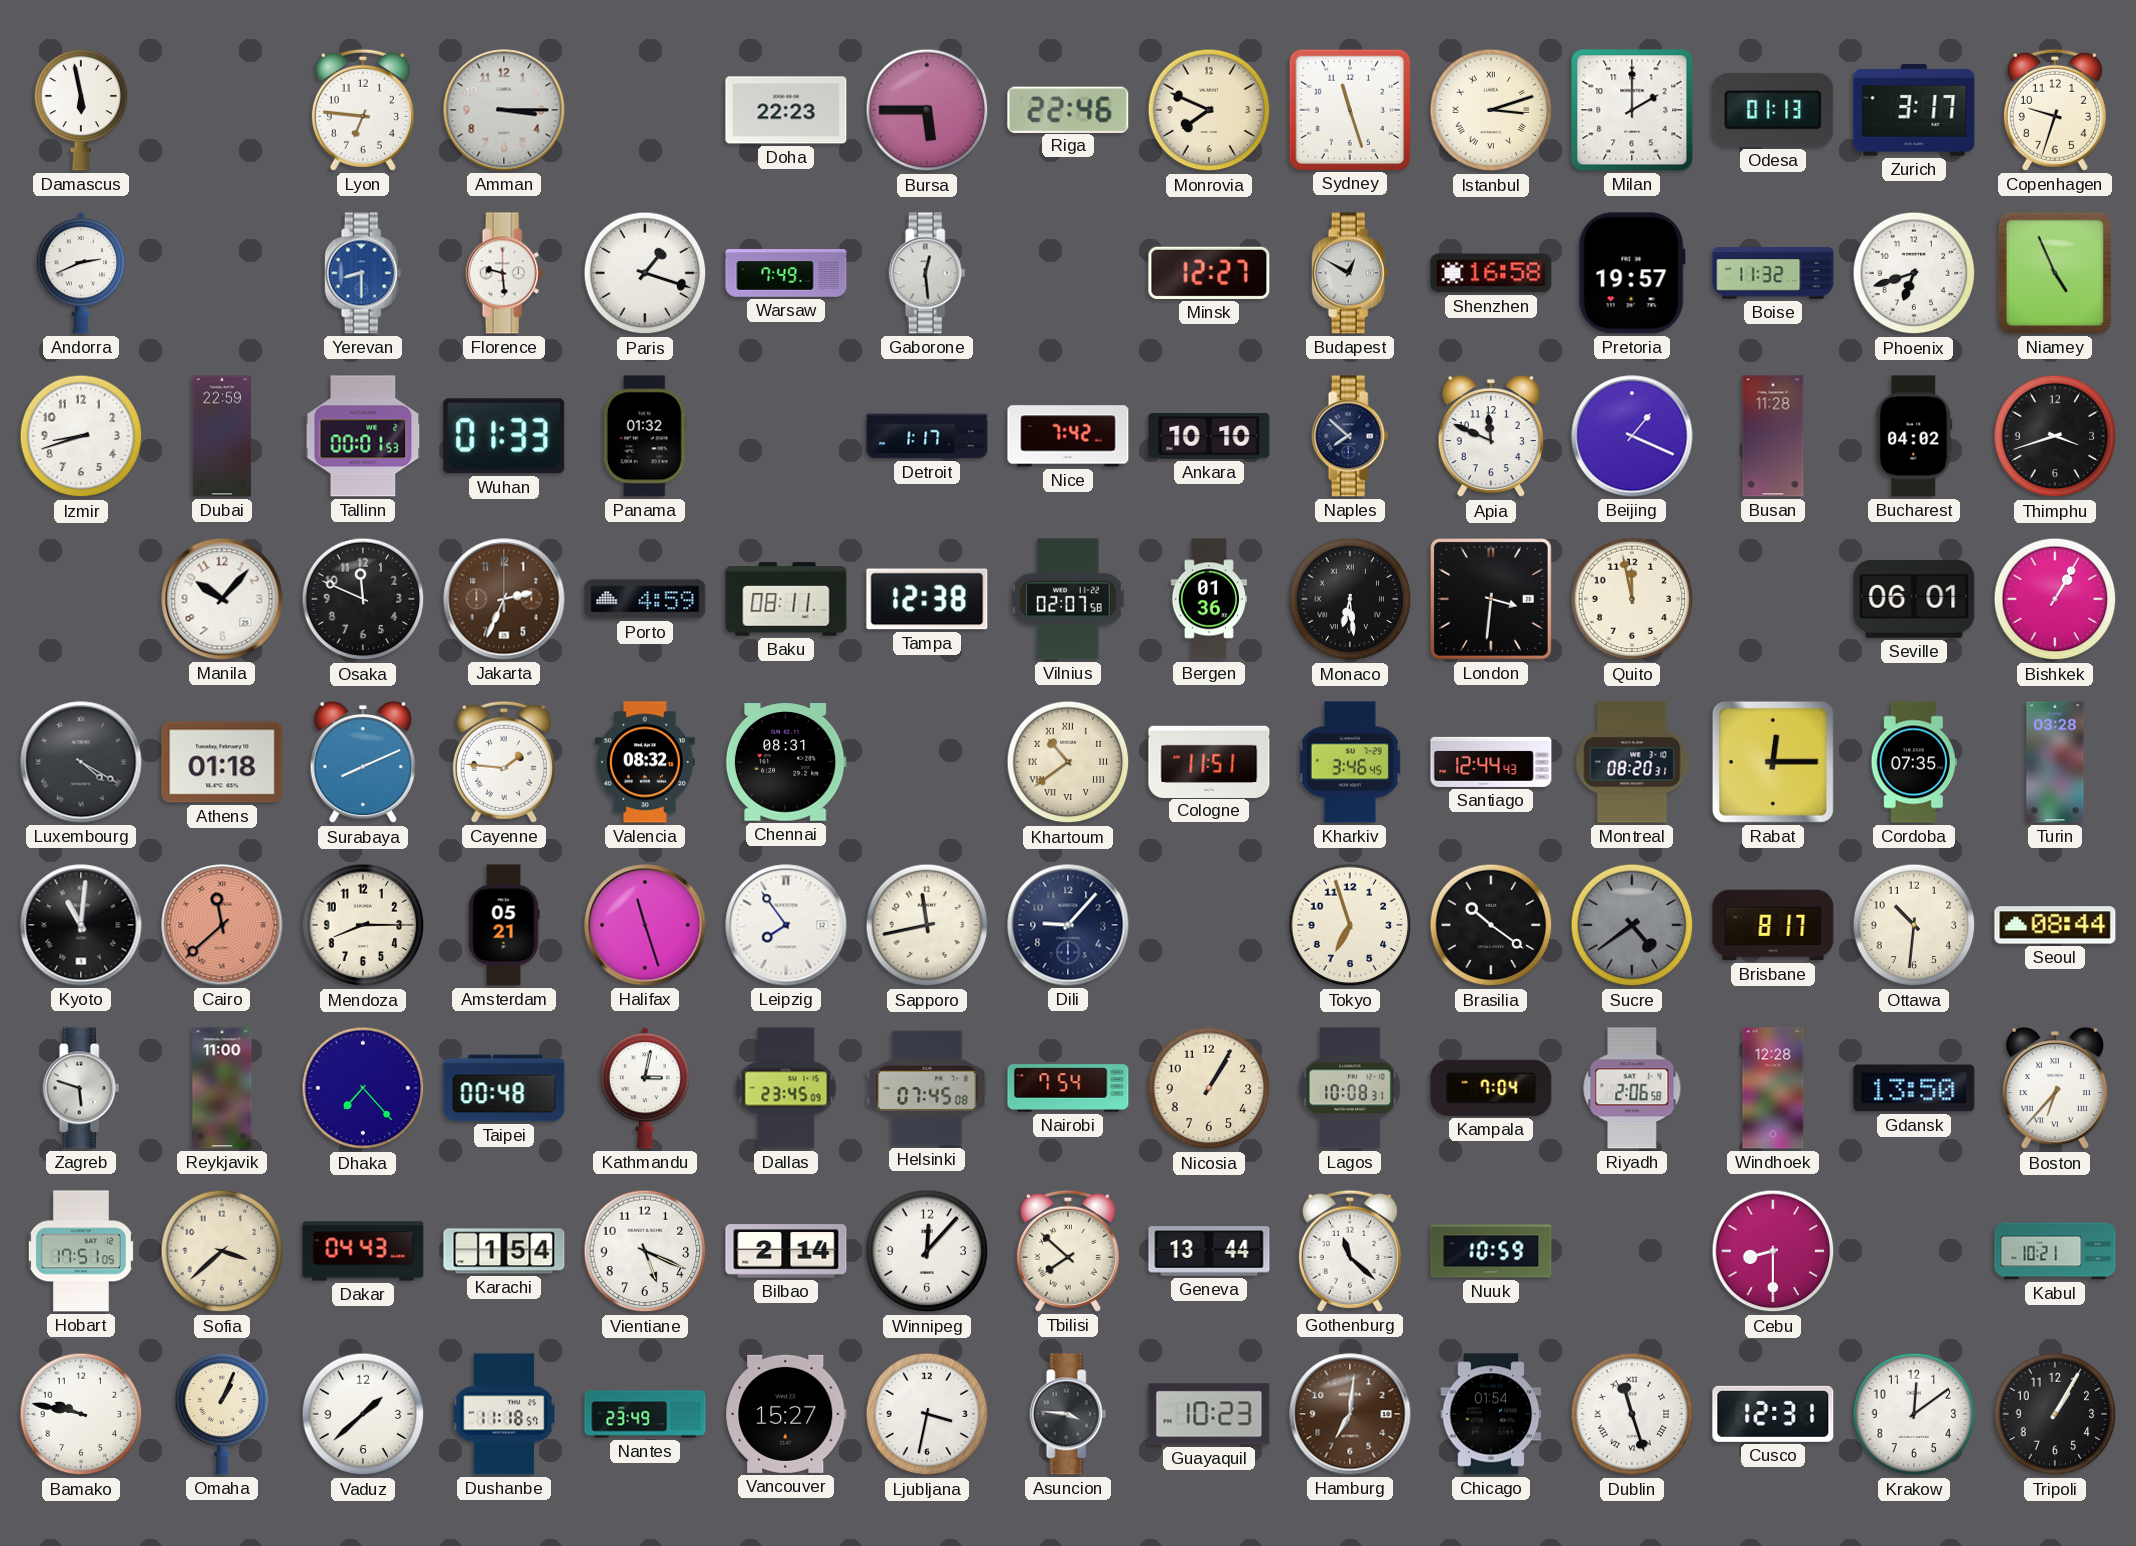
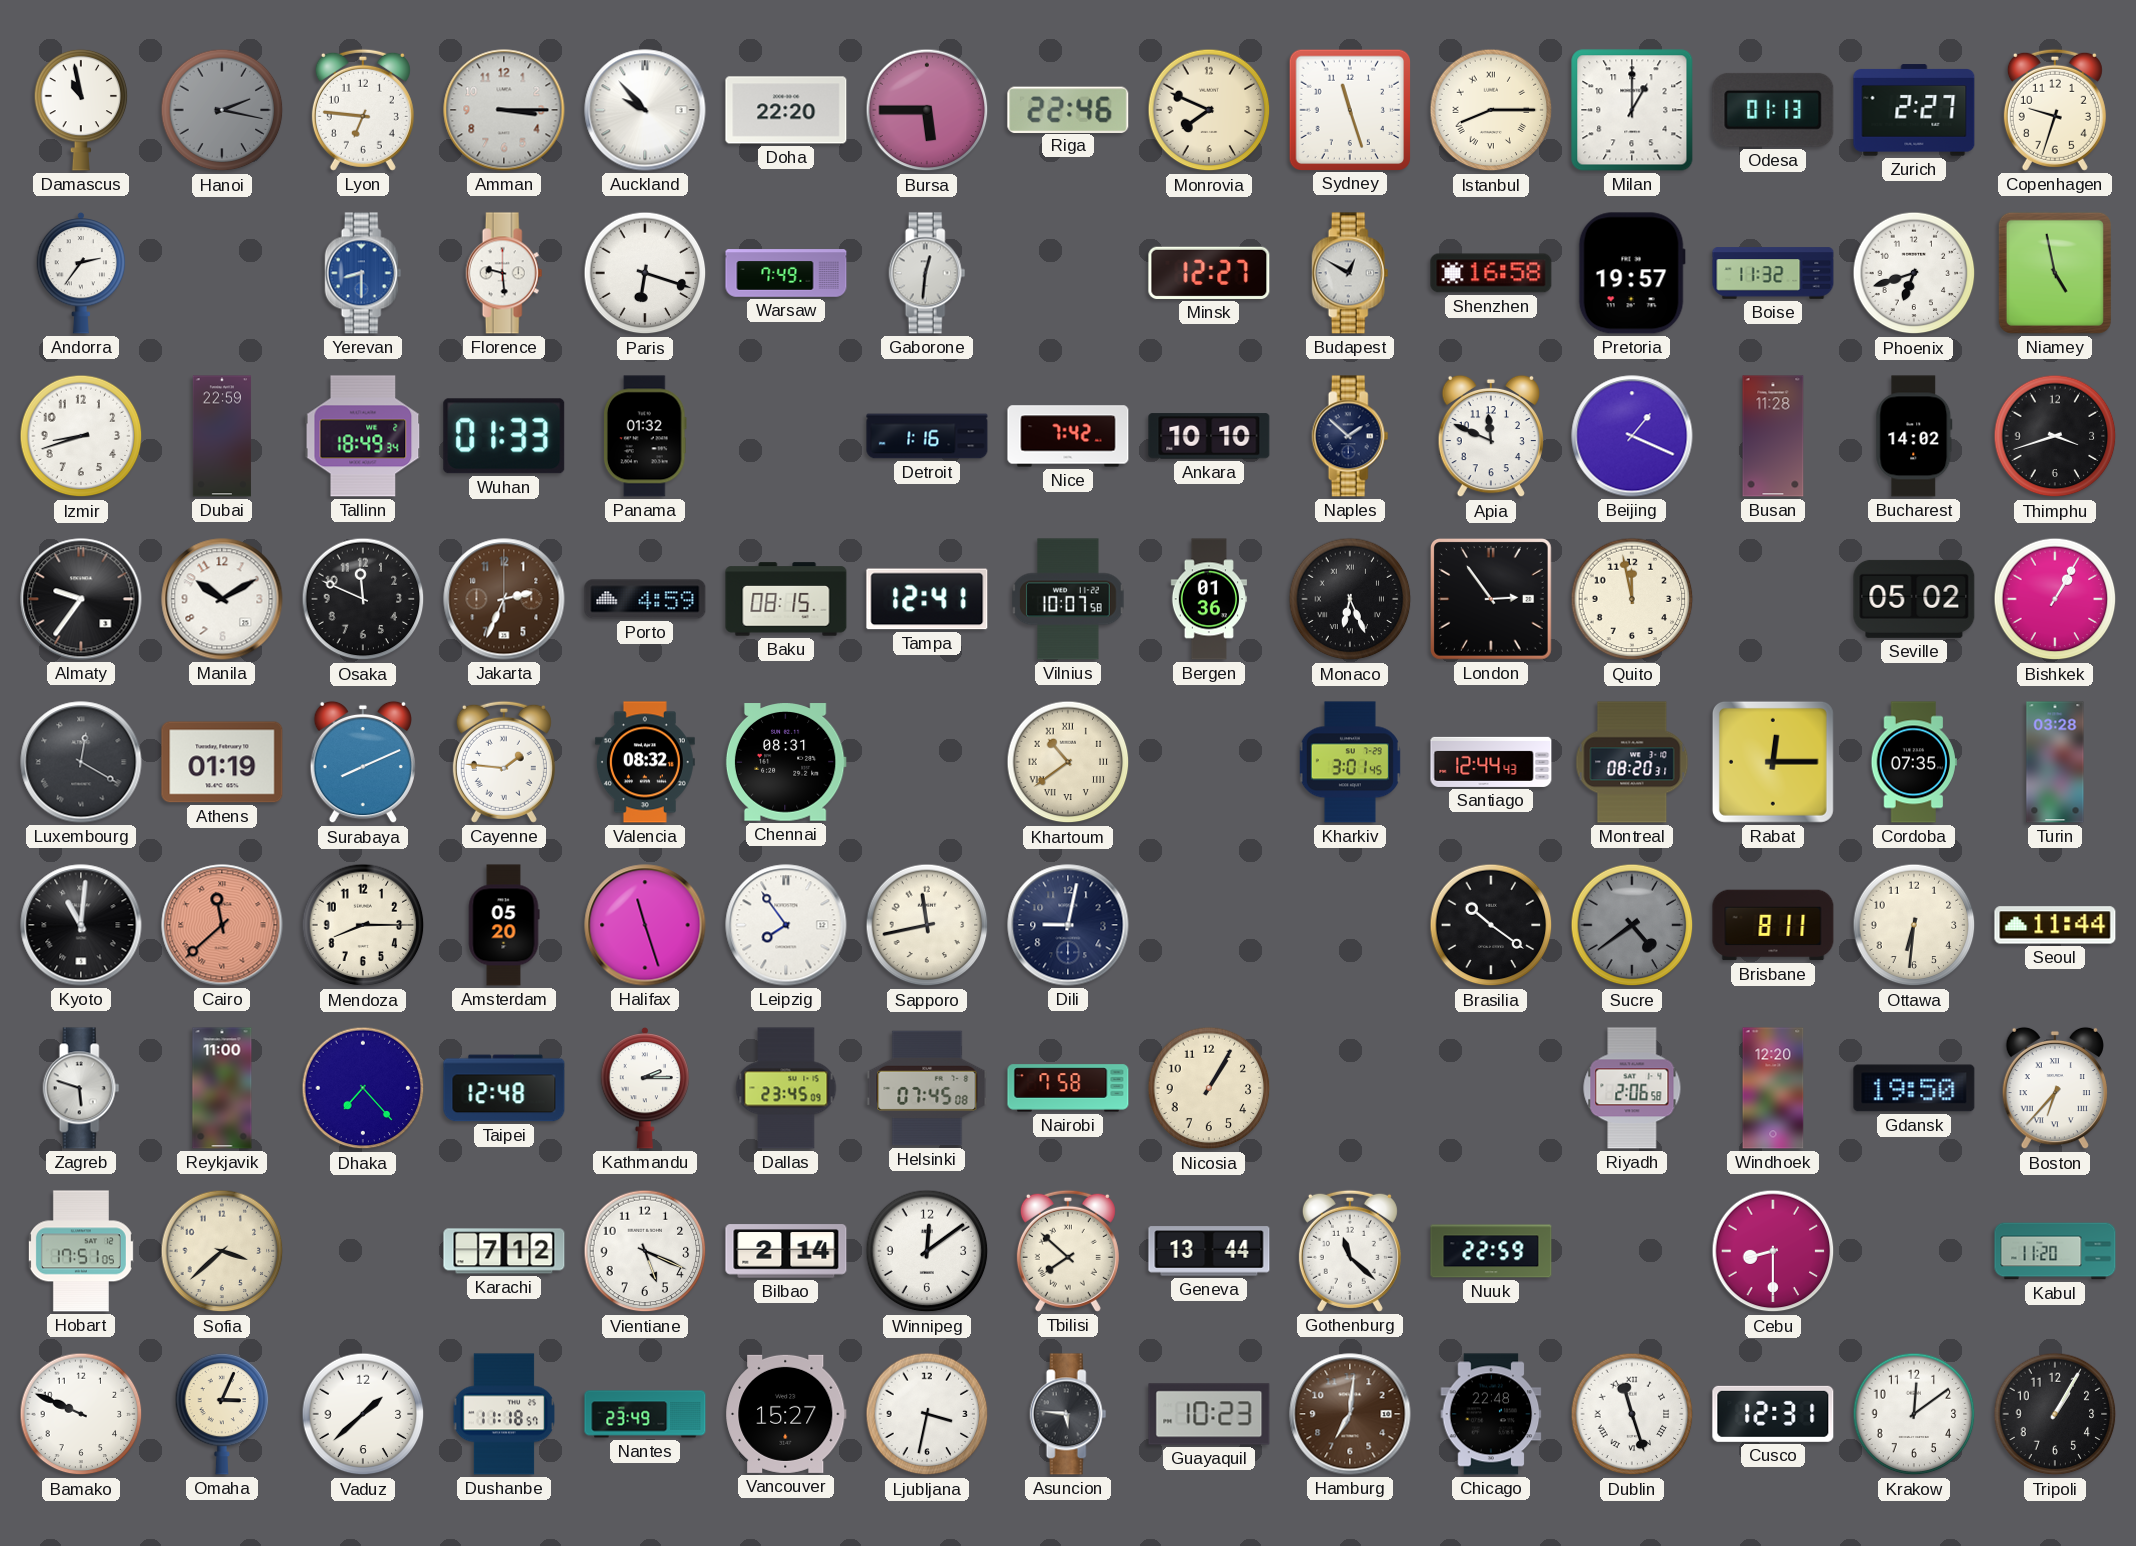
Damascus: 5:58 -> 10:58
Hanoi: none -> 2:17
Auckland: none -> 9:53
Doha: 22:23 -> 22:20
Istanbul: 3:12 -> 8:15
Milan: 2:00 -> 1:00
Zurich: 3:17 -> 2:27
Andorra: 2:41 -> 2:36
Paris: 1:18 -> 6:18
Gaborone: 12:29 -> 12:31
Niamey: 4:56 -> 4:58
Tallinn: 00:01 -> 18:49
Detroit: 1:17 -> 1:16
Naples: 7:52 -> 1:52
Bucharest: 04:02 -> 14:02
Almaty: none -> 9:36
Manila: 10:07 -> 10:10
Baku: 08:11 -> 08:15
Tampa: 12:38 -> 12:41
Vilnius: 02:07 -> 10:07
Monaco: 6:29 -> 6:26
London: 3:31 -> 2:54
Seville: 06:01 -> 05:02
Luxembourg: 4:20 -> 12:20
Athens: 01:18 -> 01:19
Cologne: 11:51 -> none
Kharkiv: 3:46 -> 3:01
Amsterdam: 05:21 -> 05:20
Dili: 9:07 -> 9:02
Tokyo: 6:57 -> none
Brisbane: 8:17 -> 8:11
Ottawa: 10:31 -> 6:31
Seoul: 08:44 -> 11:44
Taipei: 00:48 -> 12:48
Kathmandu: 3:02 -> 2:15
Nairobi: 7:54 -> 7:58
Lagos: 10:08 -> none
Kampala: 7:04 -> none
Windhoek: 12:28 -> 12:20
Gdansk: 13:50 -> 19:50
Dakar: 04:43 -> none
Karachi: 1:54 -> 7:12
Winnipeg: 12:07 -> 12:09
Nuuk: 10:59 -> 22:59
Kabul: 10:21 -> 11:20
Bamako: 9:47 -> 9:49
Omaha: 1:04 -> 3:04
Asuncion: 3:46 -> 5:46
Chicago: 01:54 -> 22:48
